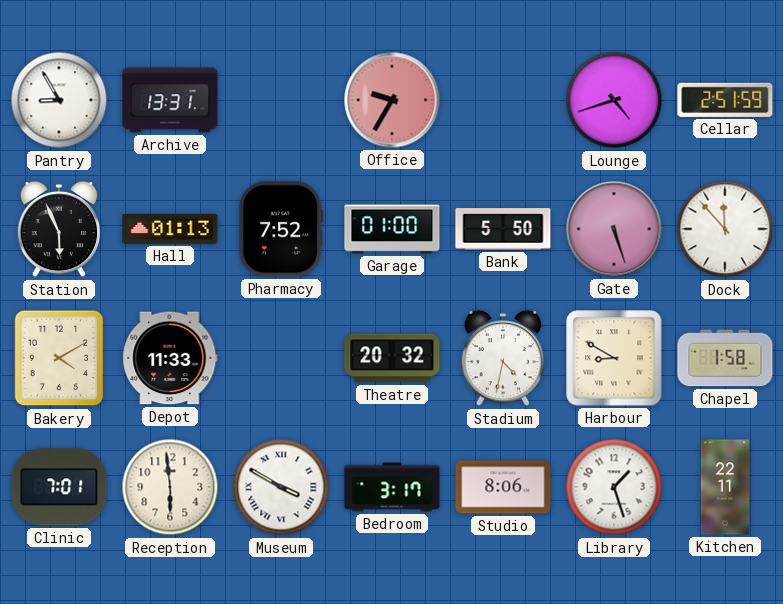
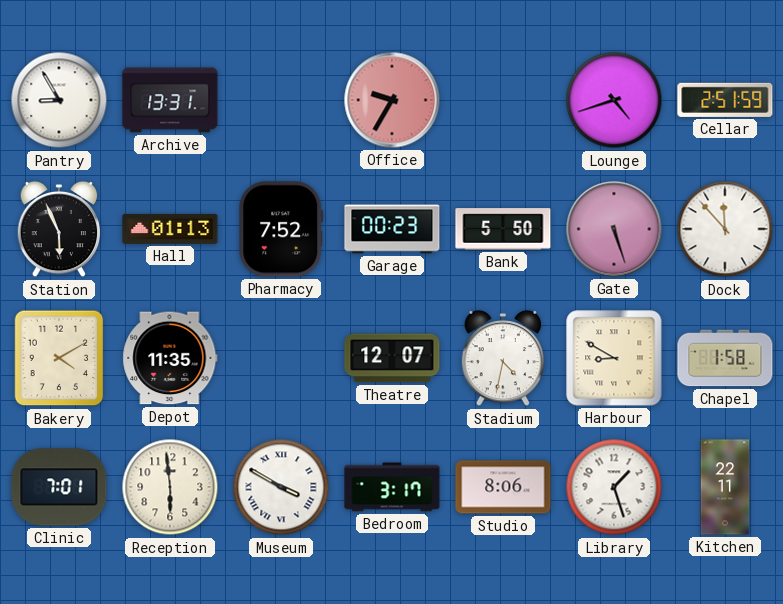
Garage: 01:00 -> 00:23
Depot: 11:33 -> 11:35
Theatre: 20:32 -> 12:07
